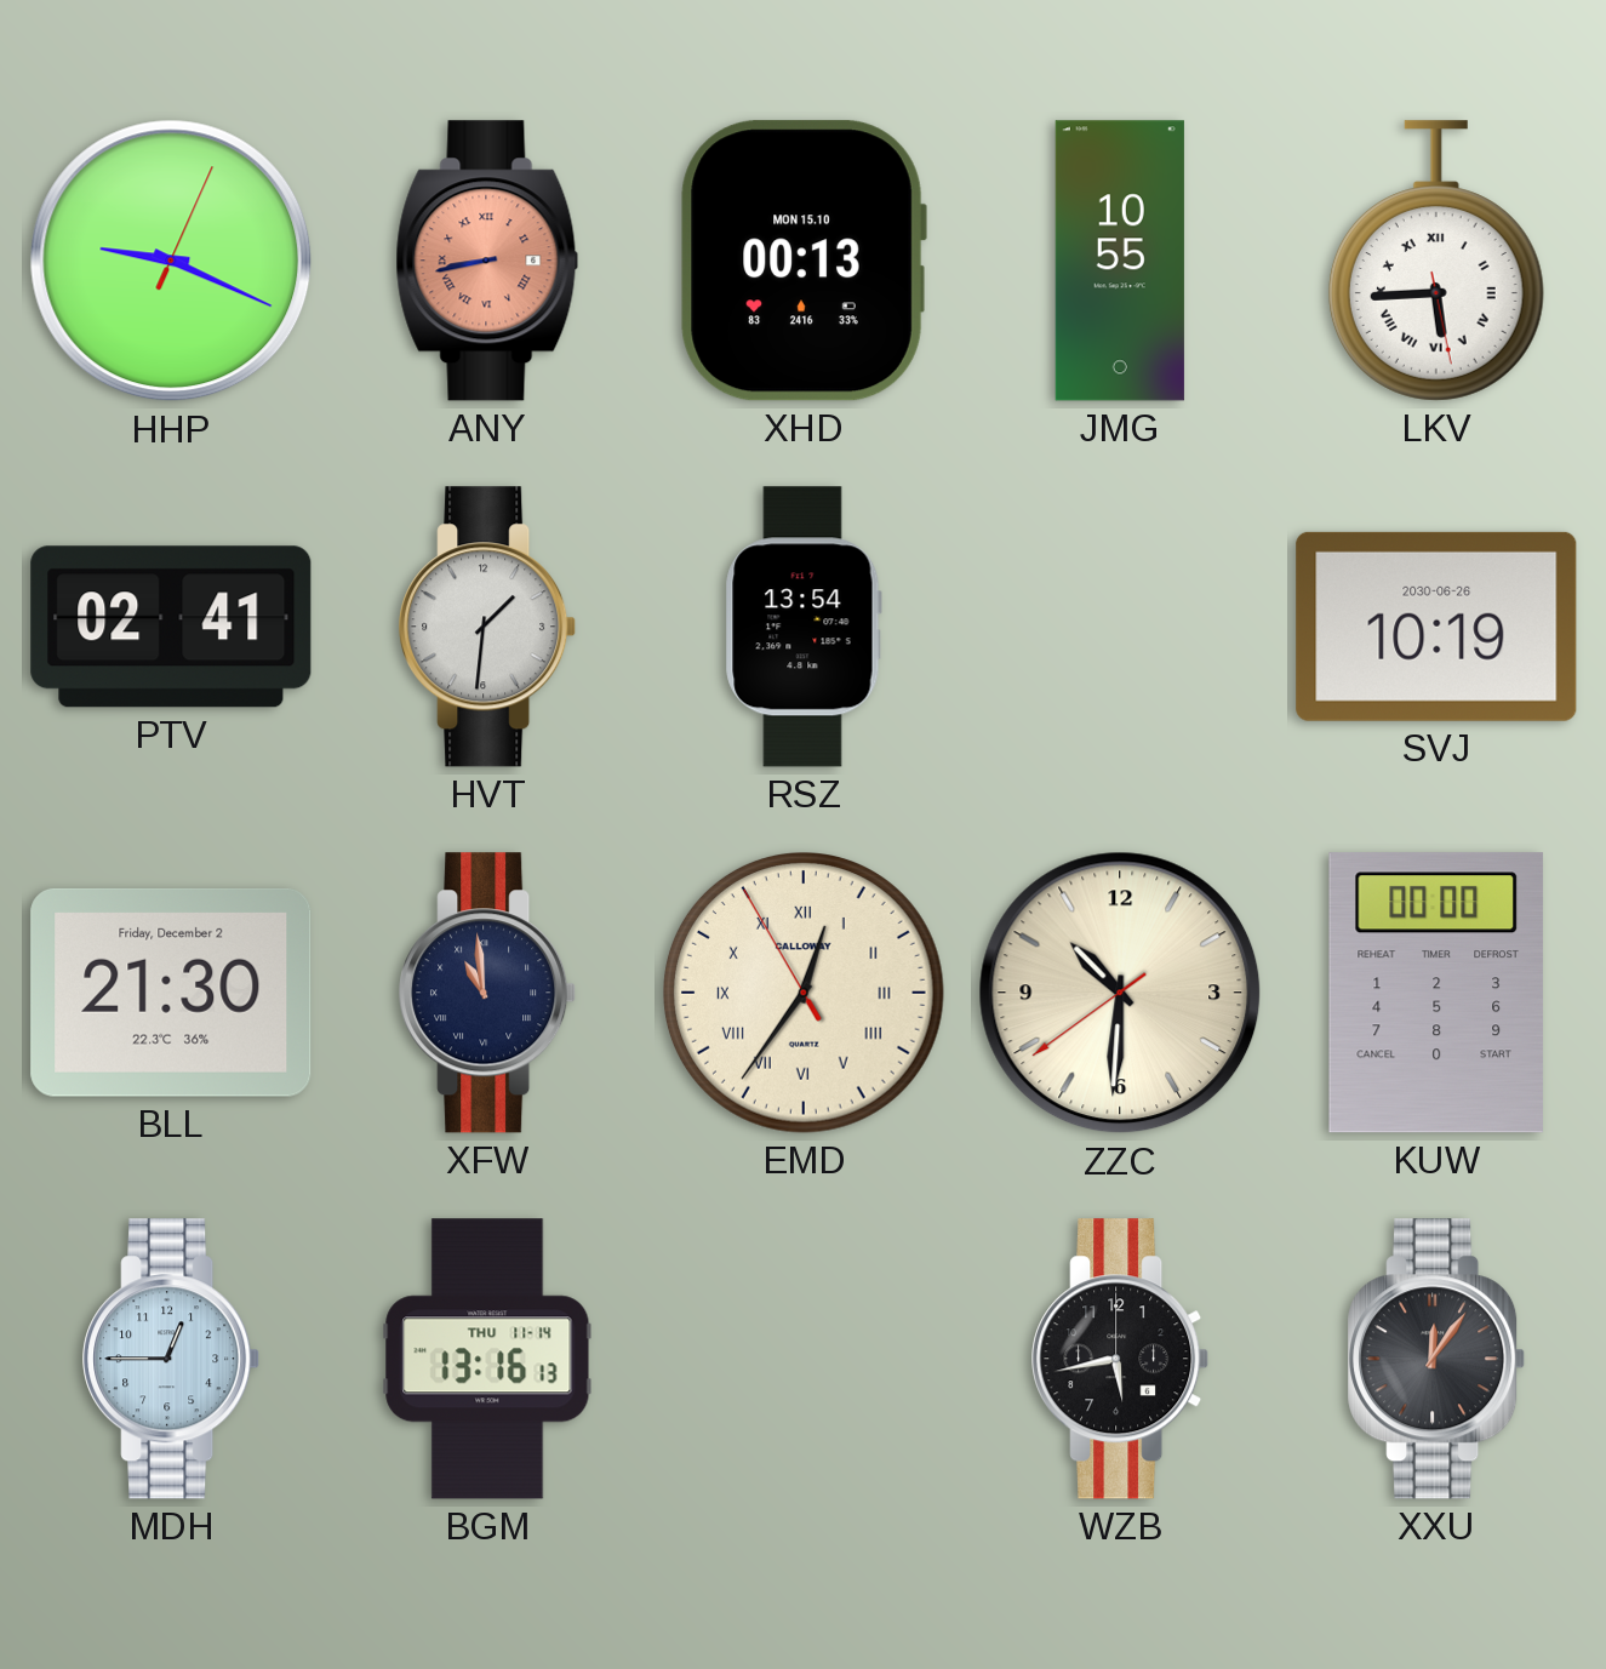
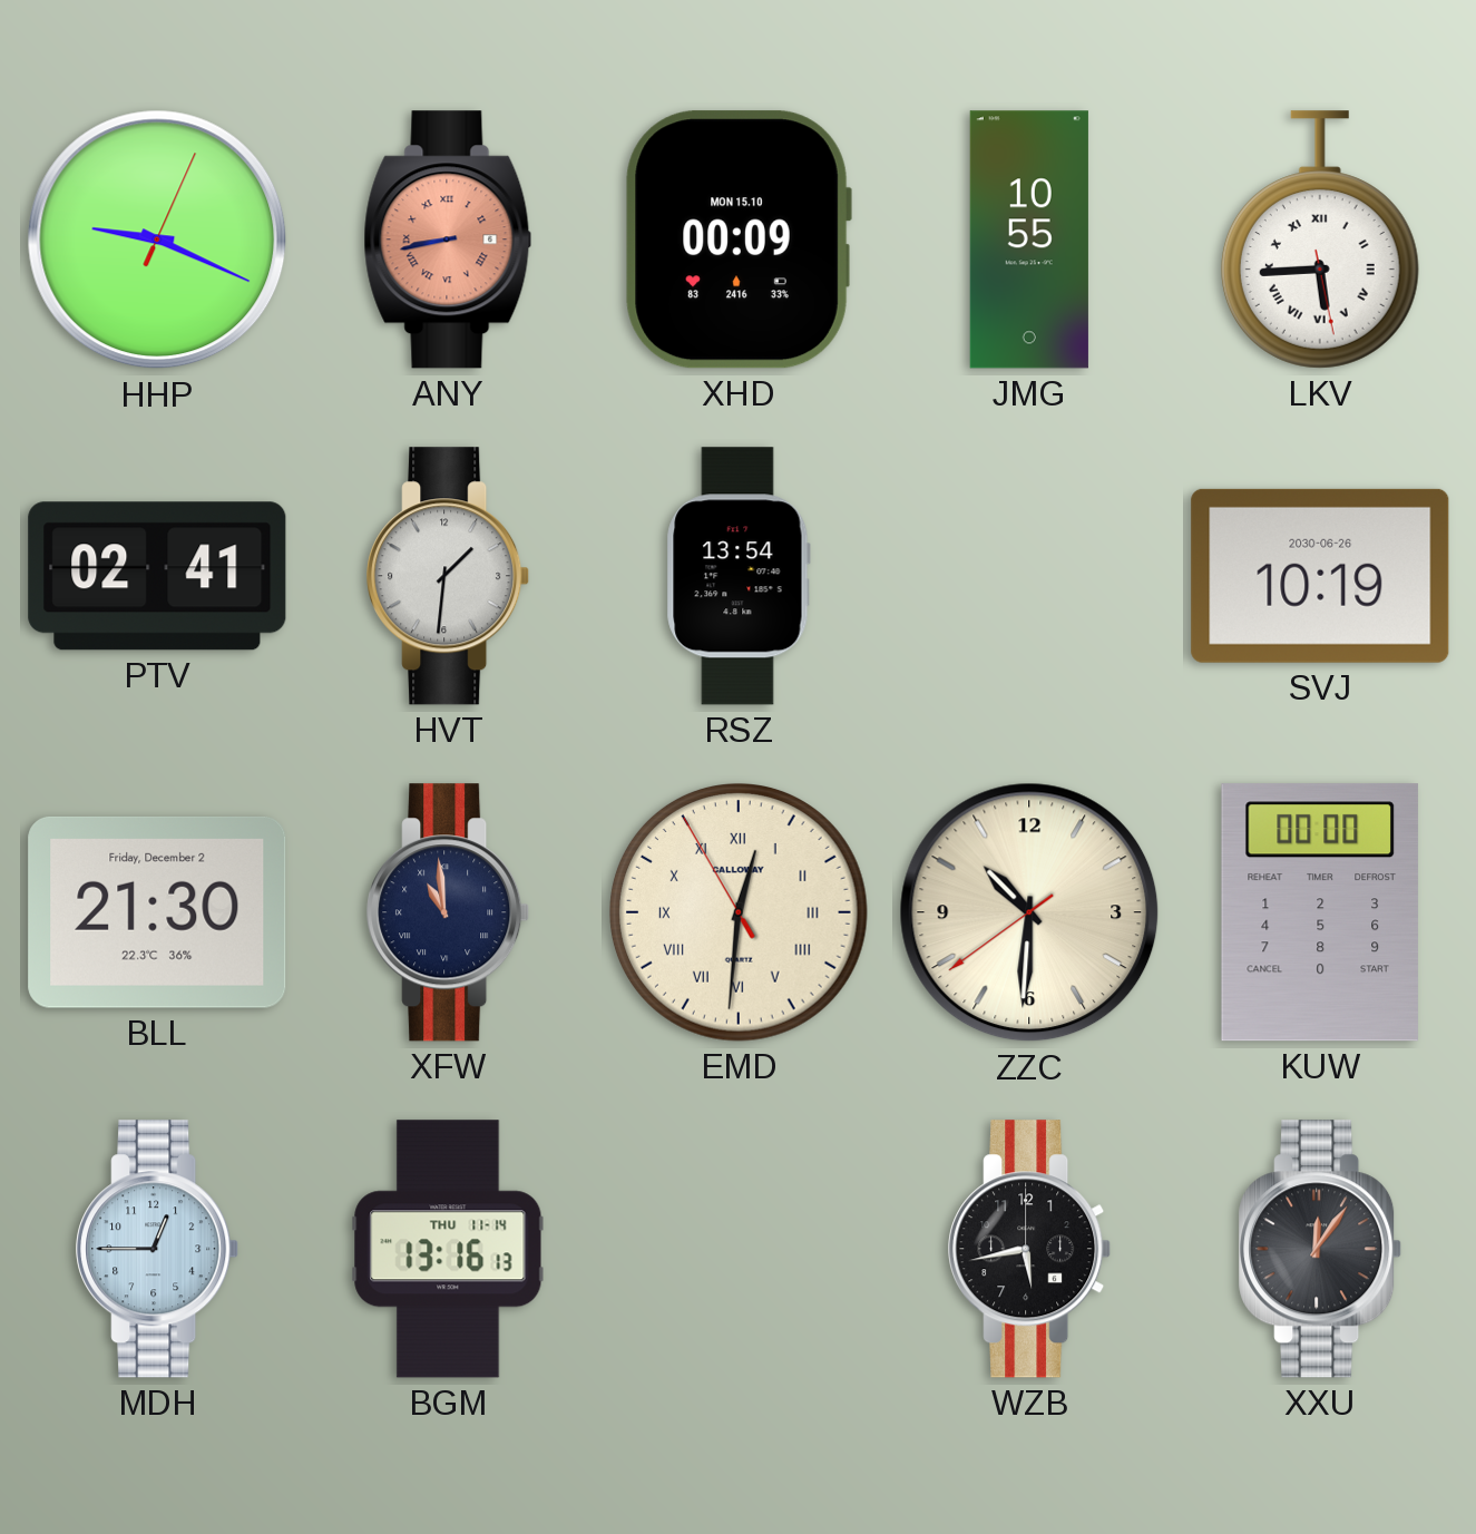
XHD: 00:13 -> 00:09
EMD: 12:35 -> 12:30
